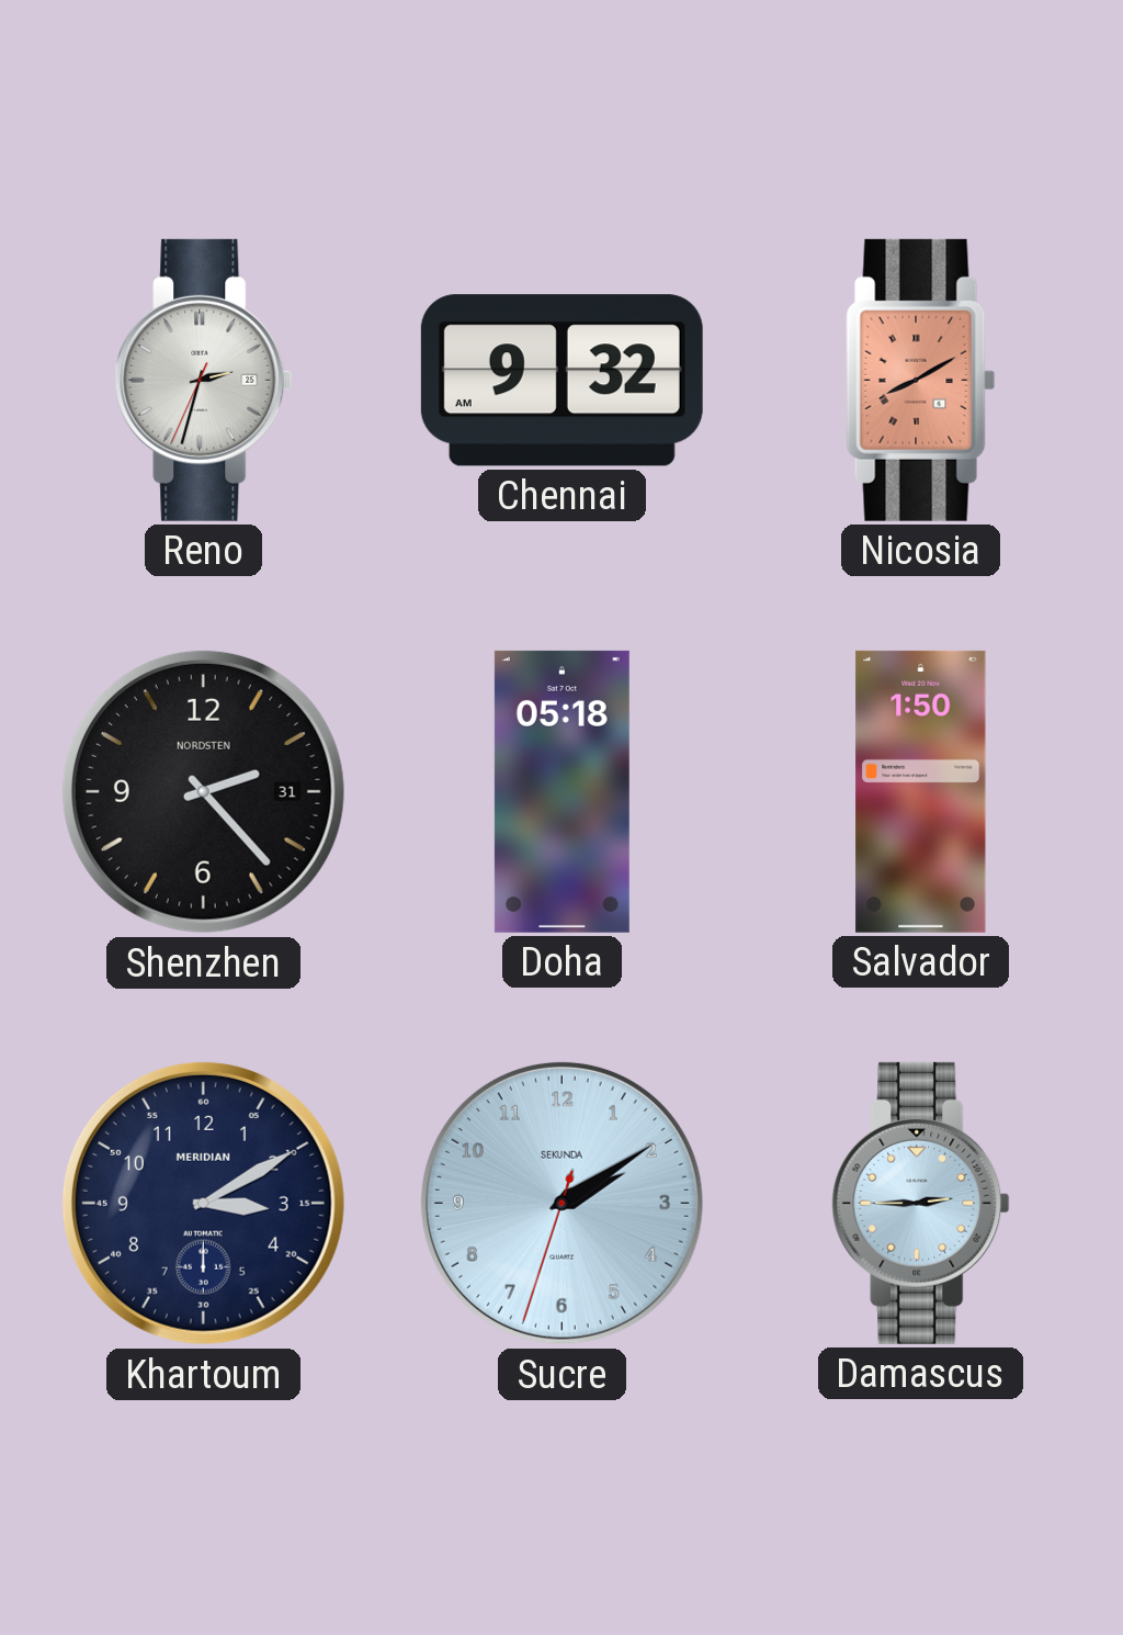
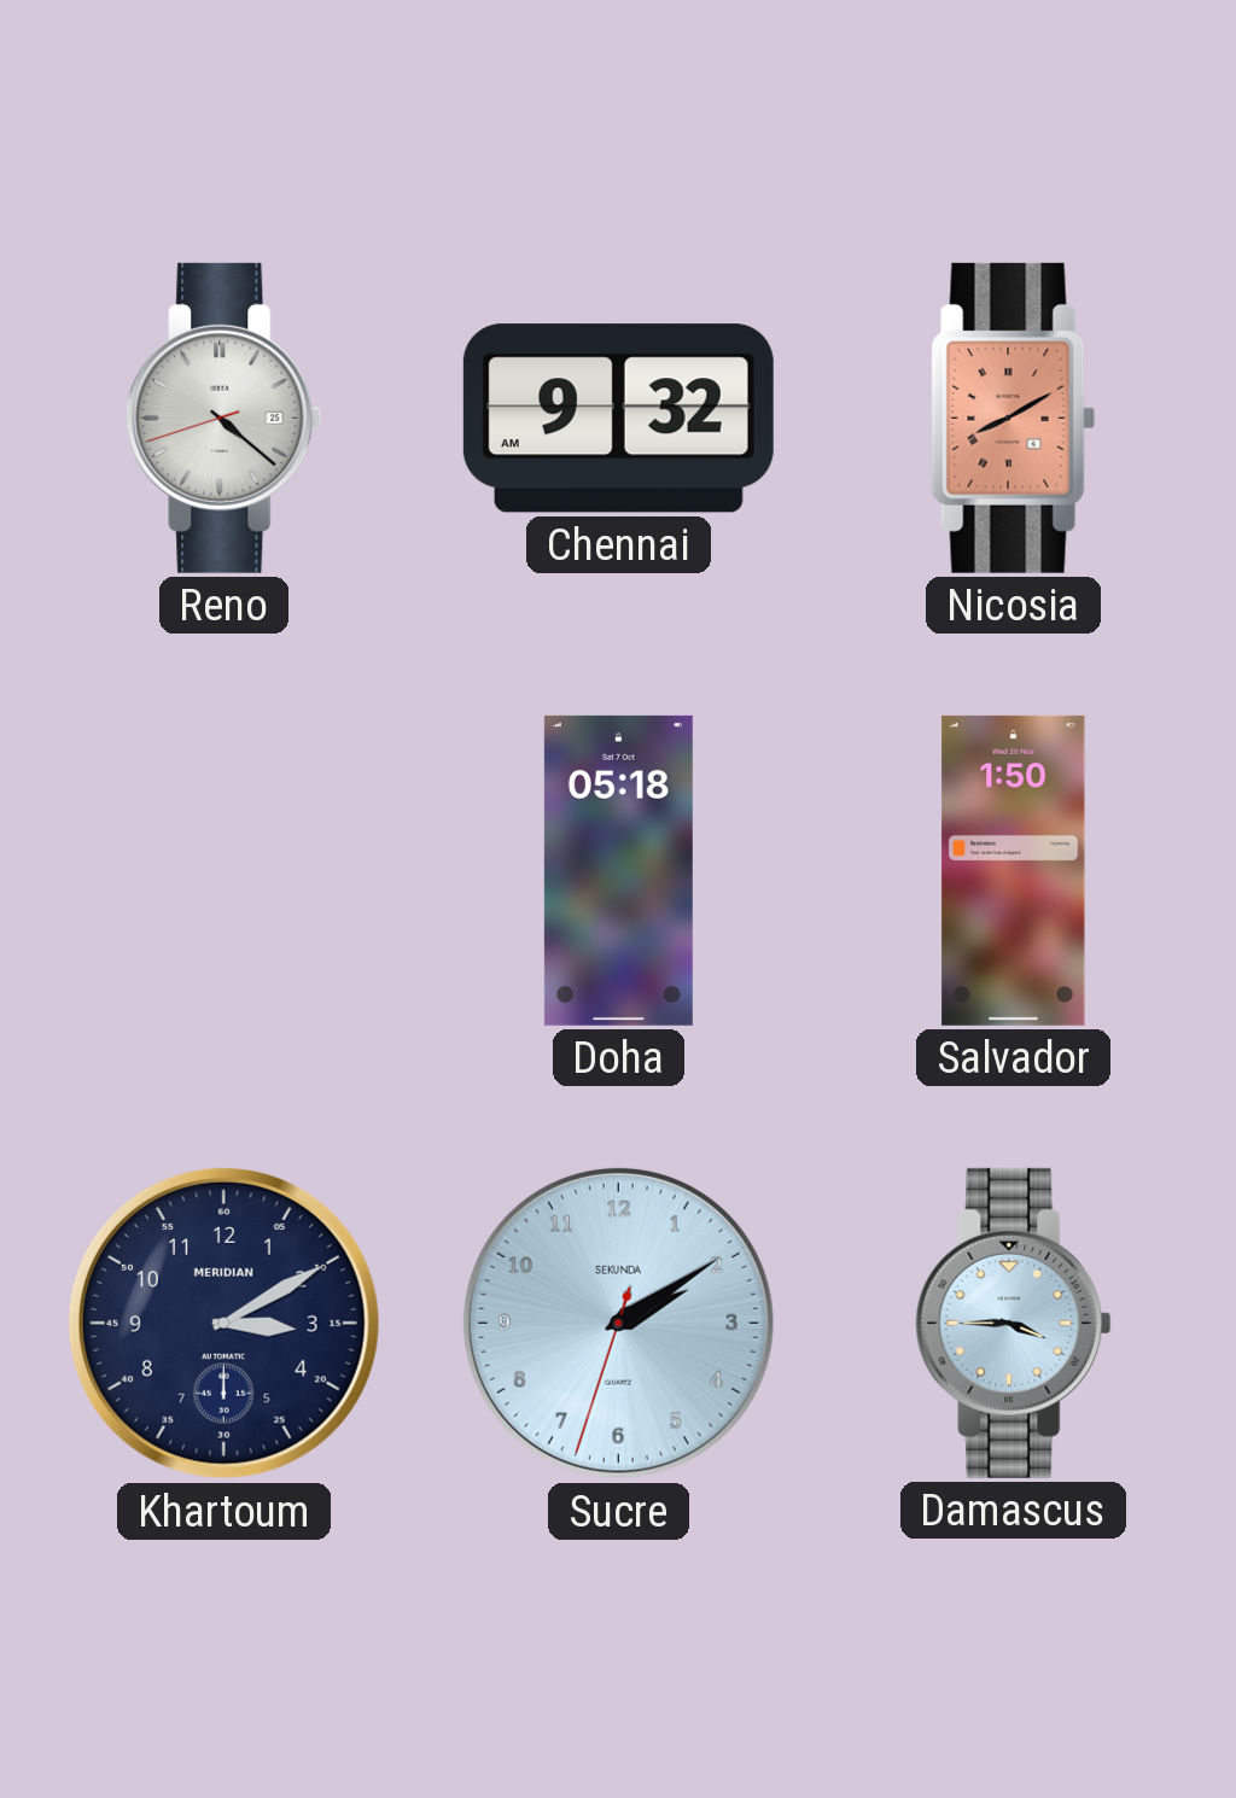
Reno: 2:32 -> 4:21
Shenzhen: 2:23 -> none
Damascus: 2:45 -> 3:45
